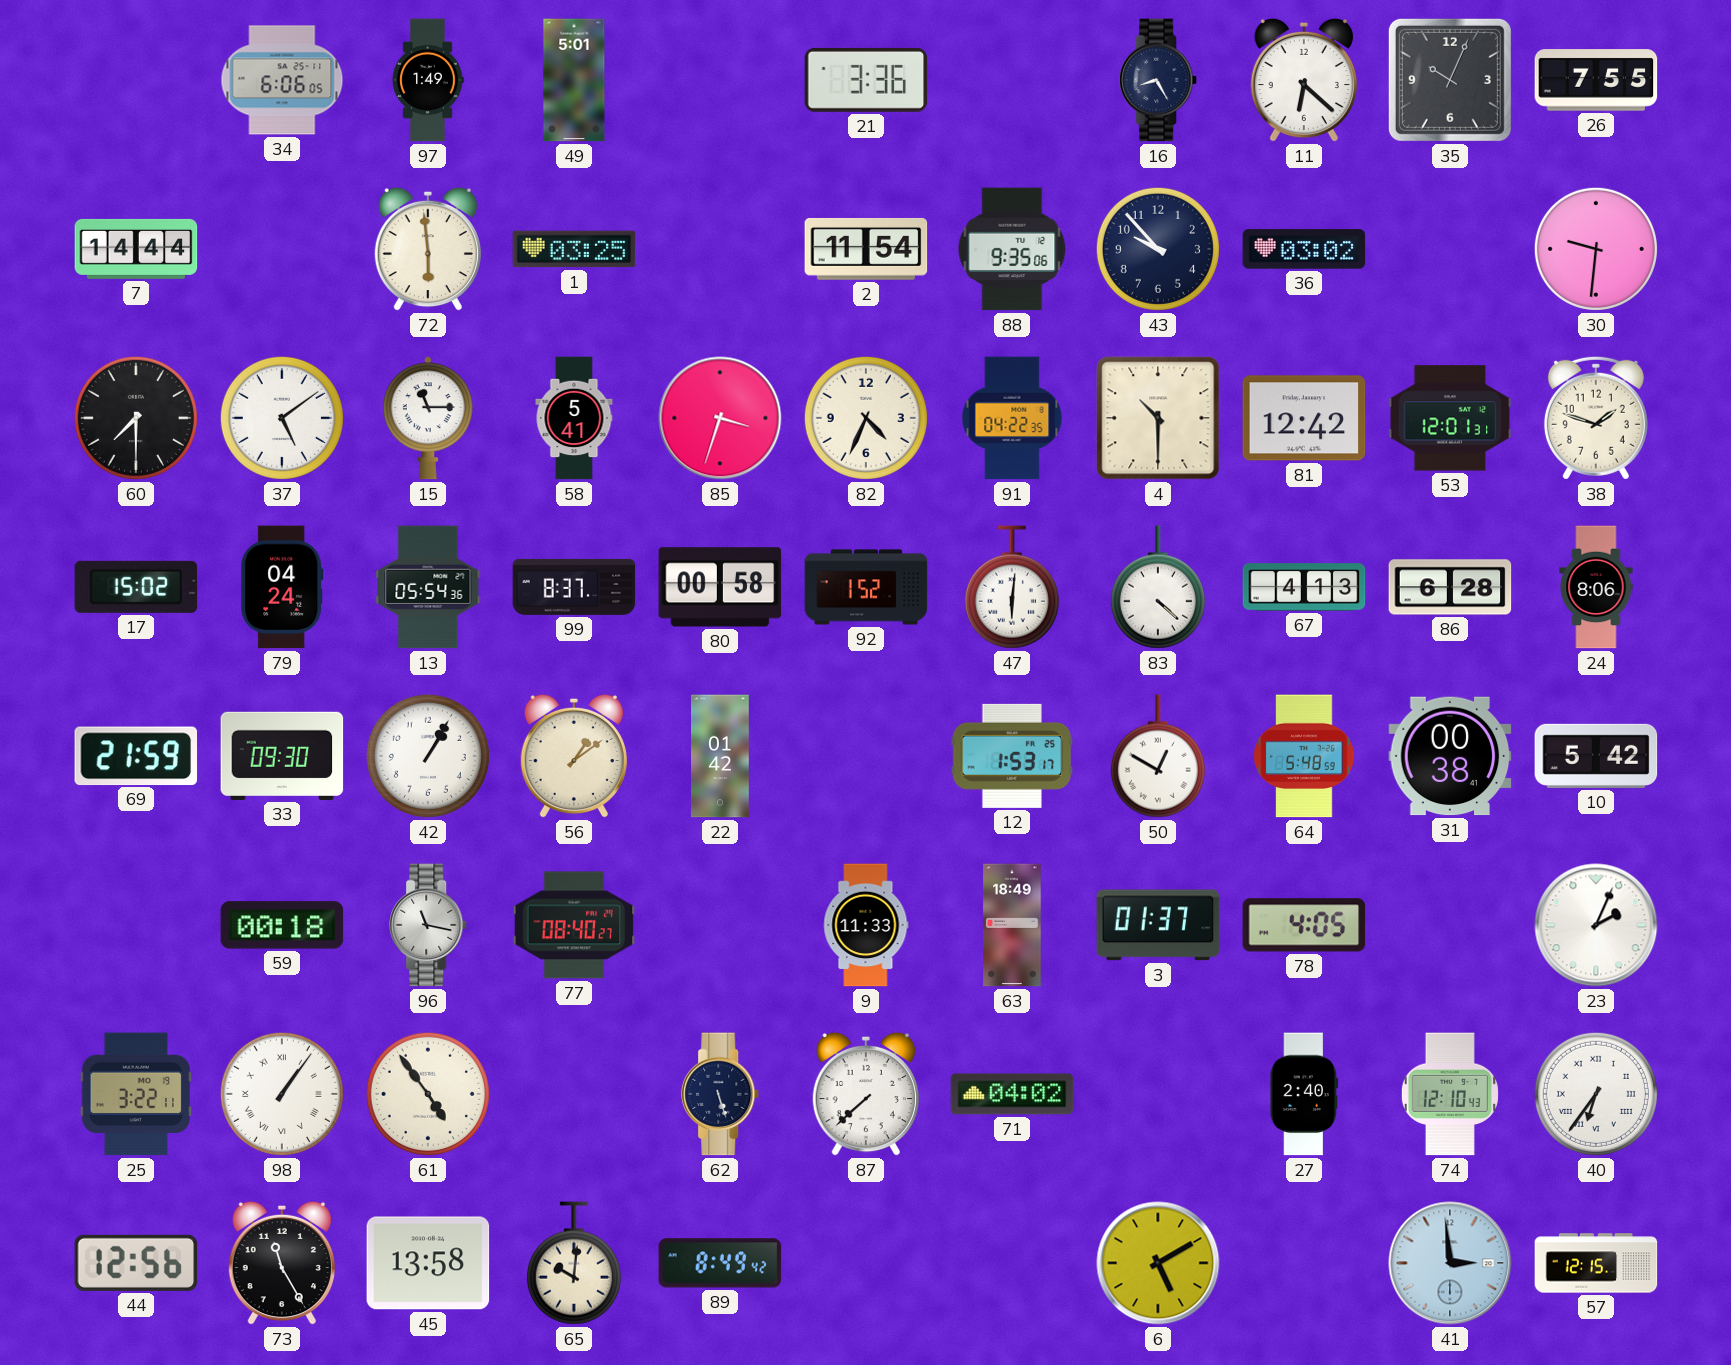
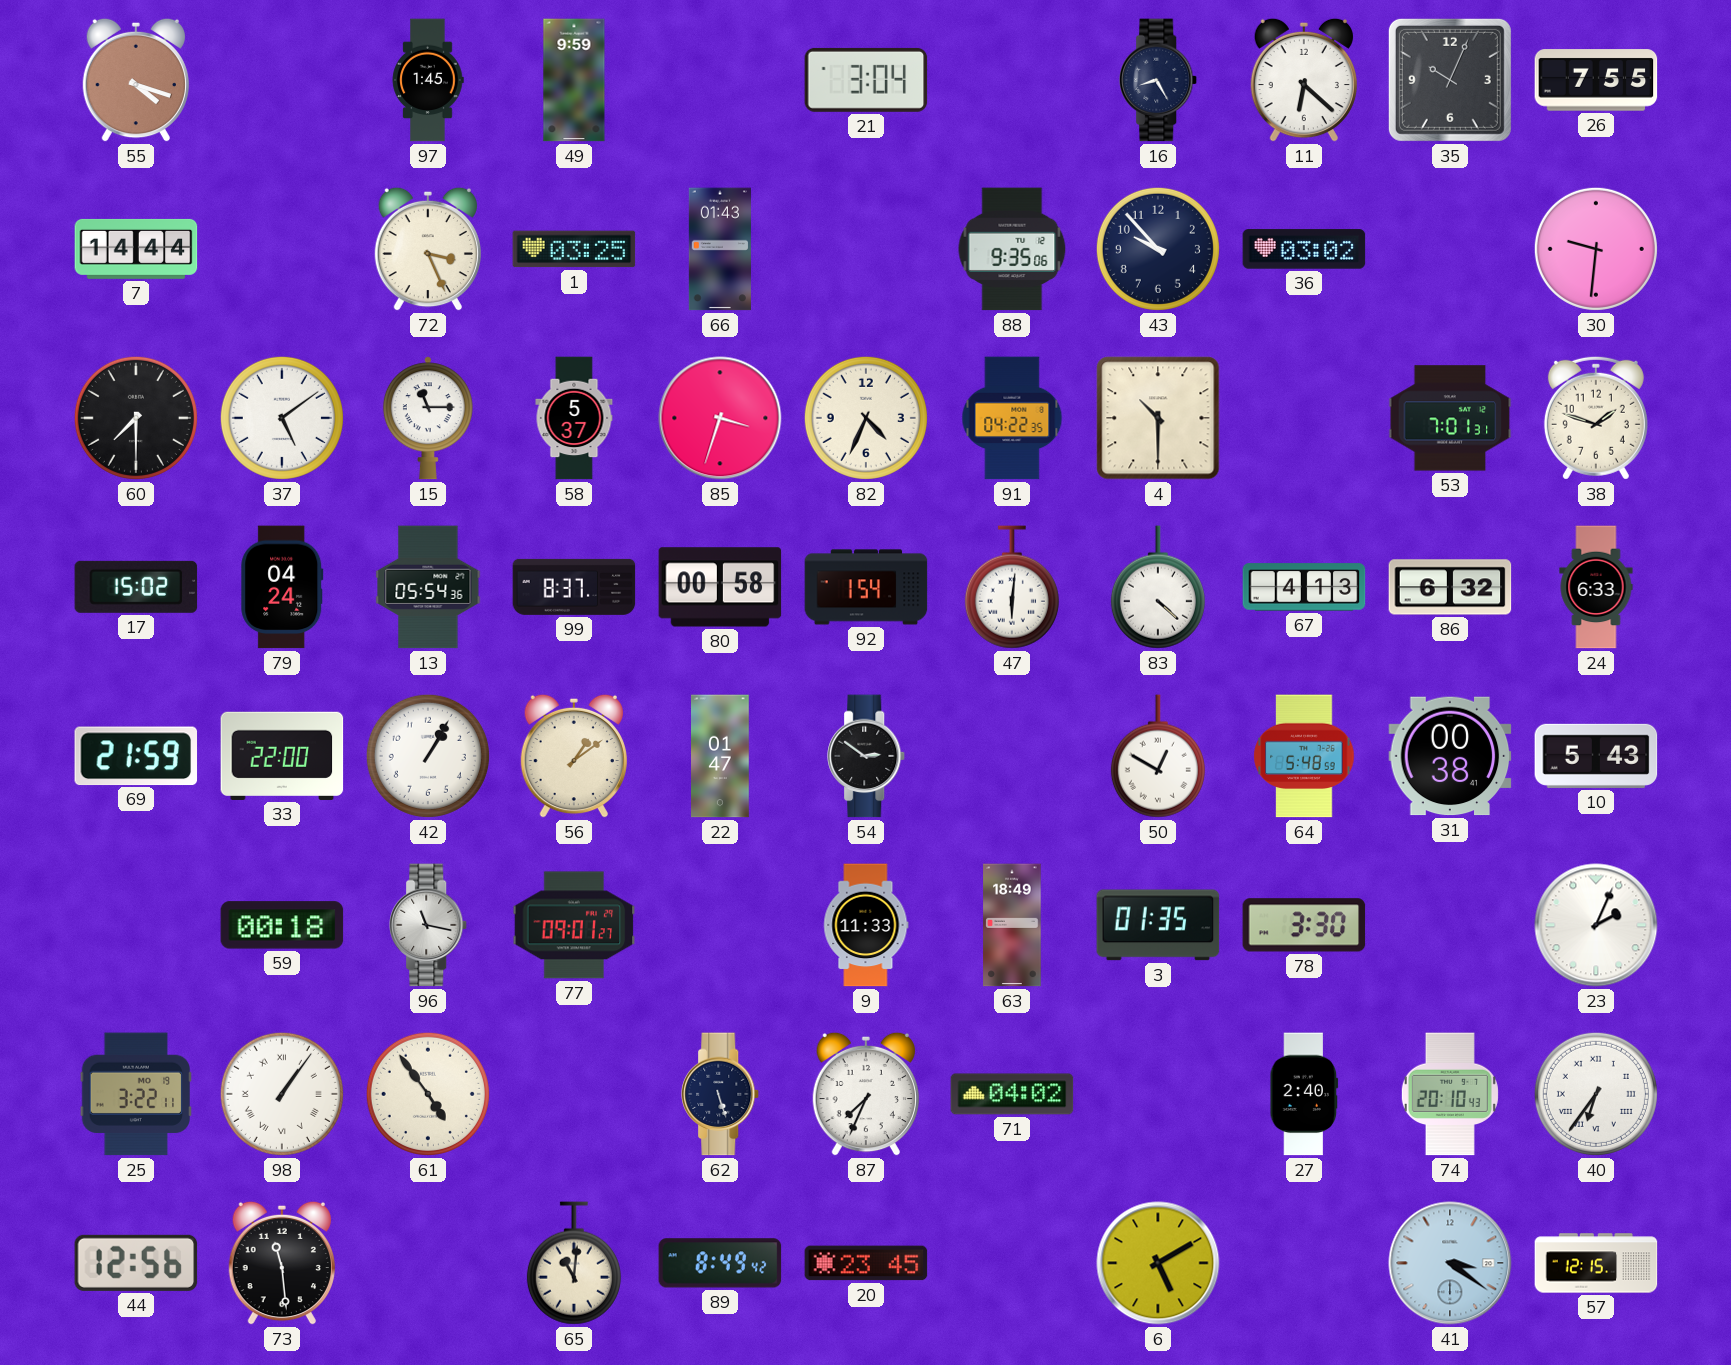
55: none -> 4:18
34: 6:06 -> none
97: 1:49 -> 1:45
49: 5:01 -> 9:59
21: 3:36 -> 3:04
72: 5:59 -> 3:26
66: none -> 01:43
2: 11:54 -> none
58: 5:41 -> 5:37
81: 12:42 -> none
53: 12:01 -> 7:01
92: 1:52 -> 1:54
86: 6:28 -> 6:32
24: 8:06 -> 6:33
33: 09:30 -> 22:00
22: 01:42 -> 01:47
54: none -> 2:51
12: 1:53 -> none
10: 5:42 -> 5:43
77: 08:40 -> 09:01
3: 01:37 -> 01:35
78: 4:05 -> 3:30
87: 7:38 -> 7:34
74: 12:10 -> 20:10
73: 11:25 -> 11:29
45: 13:58 -> none
65: 10:01 -> 11:01
20: none -> 23:45
41: 2:59 -> 3:21
